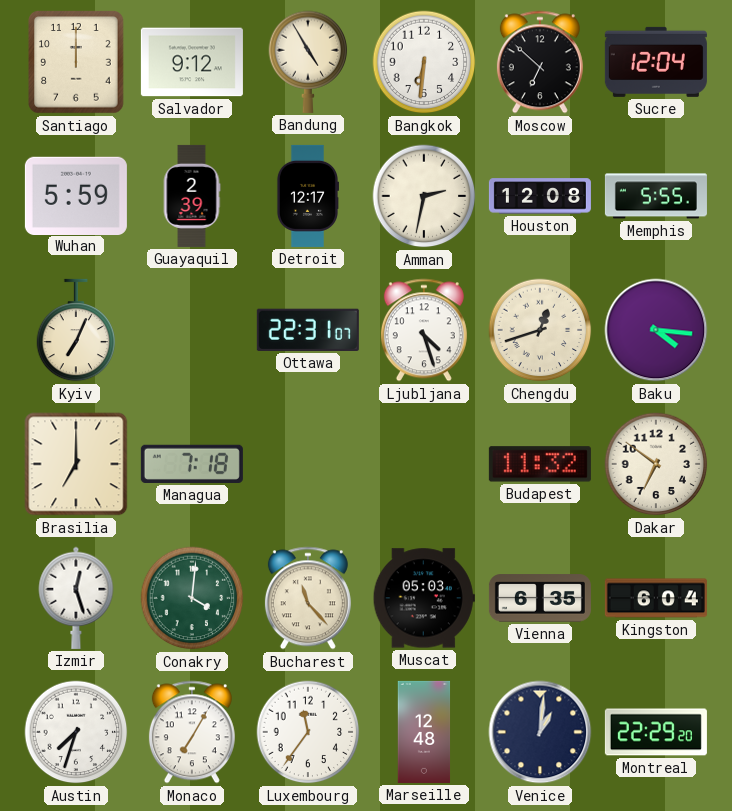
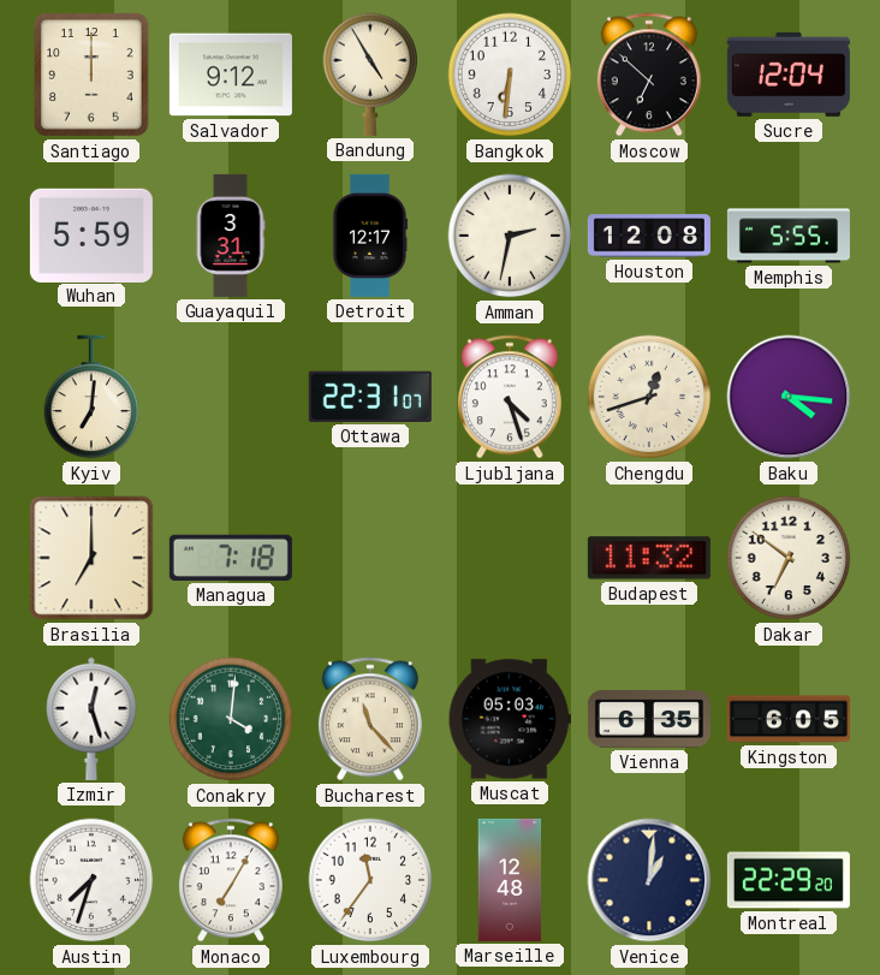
Guayaquil: 2:39 -> 3:31
Kyiv: 7:04 -> 7:01
Kingston: 6:04 -> 6:05
